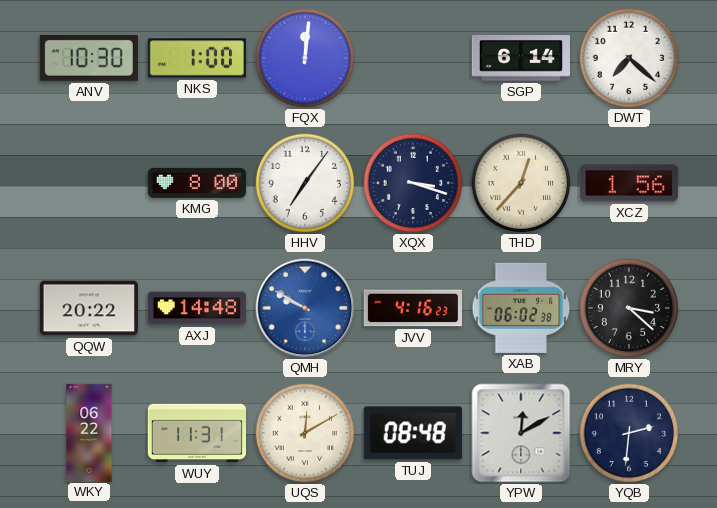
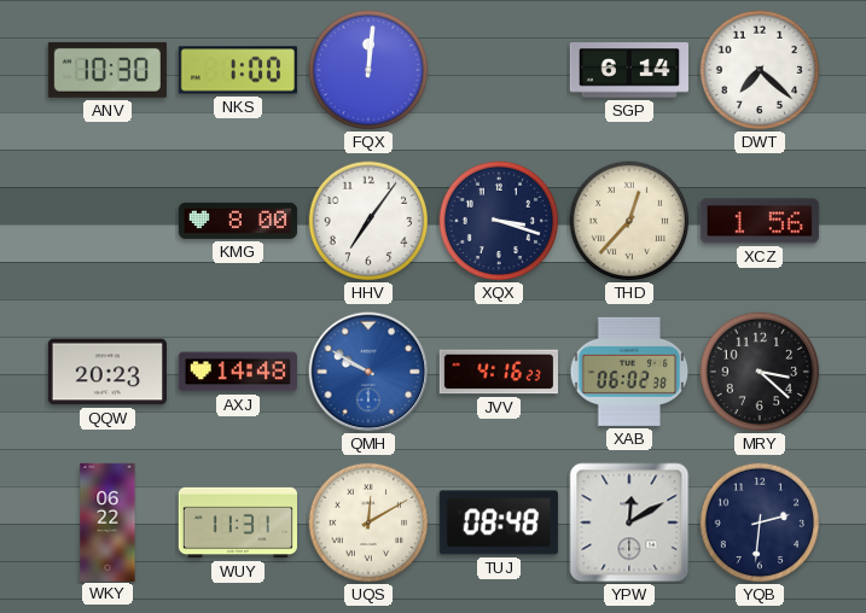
QQW: 20:22 -> 20:23
